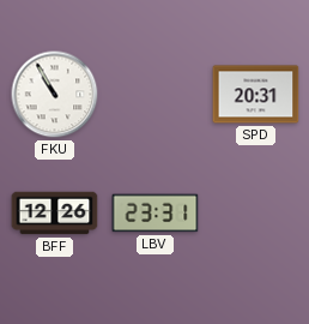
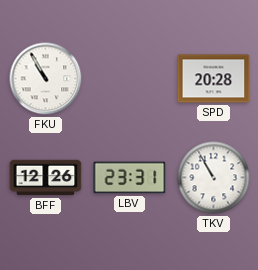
SPD: 20:31 -> 20:28
TKV: none -> 10:55
